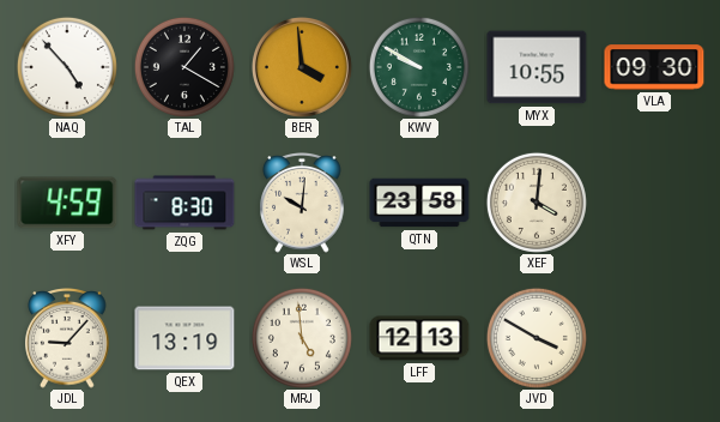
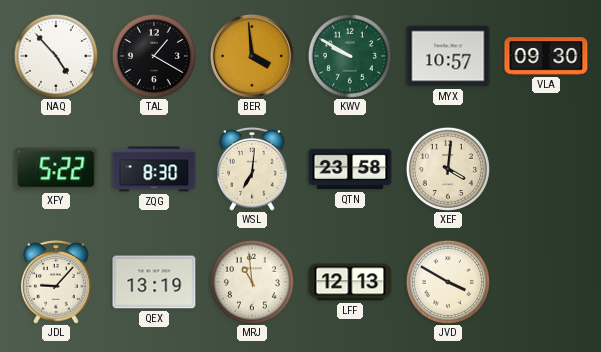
MYX: 10:55 -> 10:57
XFY: 4:59 -> 5:22
WSL: 10:01 -> 7:01
MRJ: 4:59 -> 10:59
